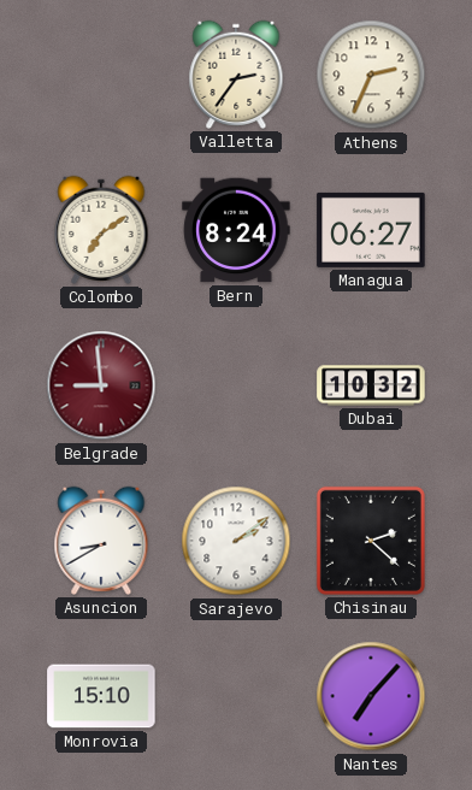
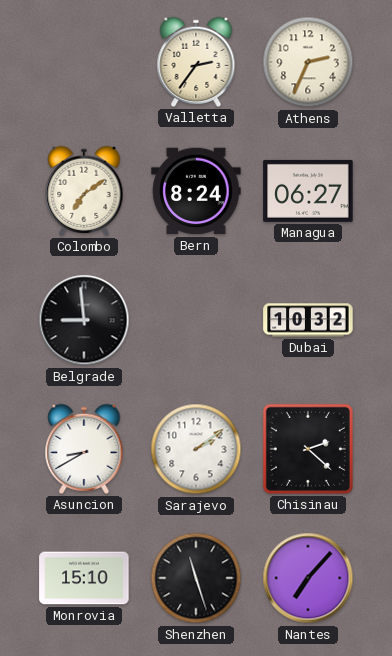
Belgrade dial: burgundy -> black
Shenzhen: none -> 11:27
